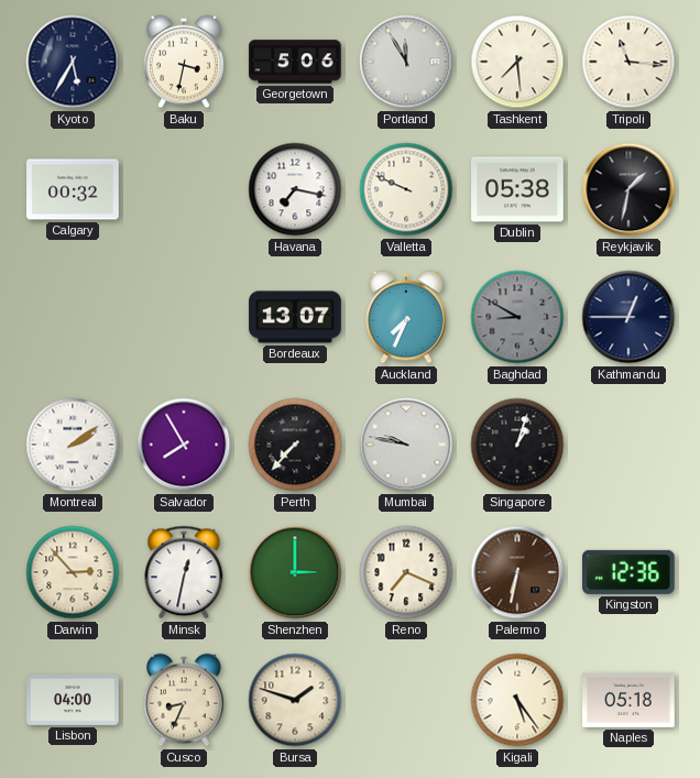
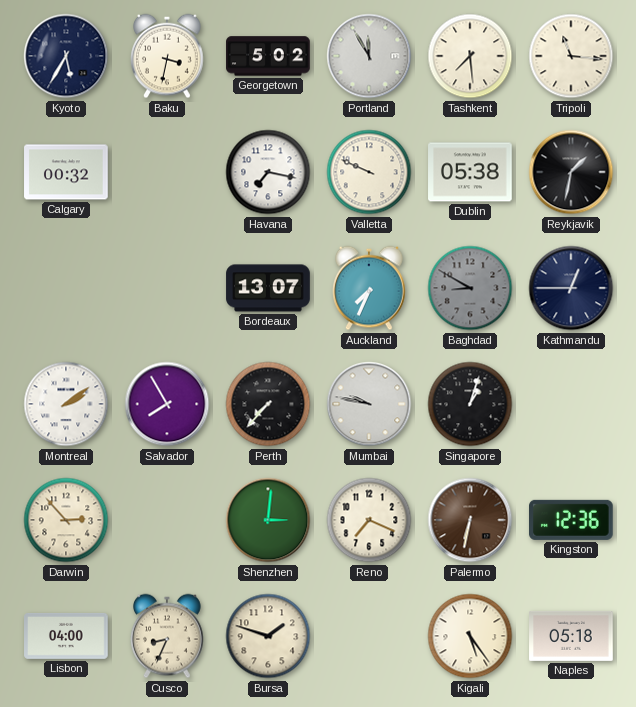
Georgetown: 5:06 -> 5:02
Minsk: 12:32 -> none
Shenzhen: 3:00 -> 3:01
